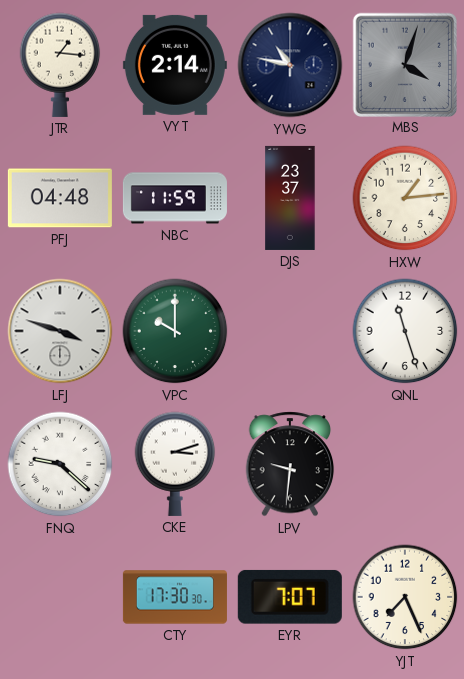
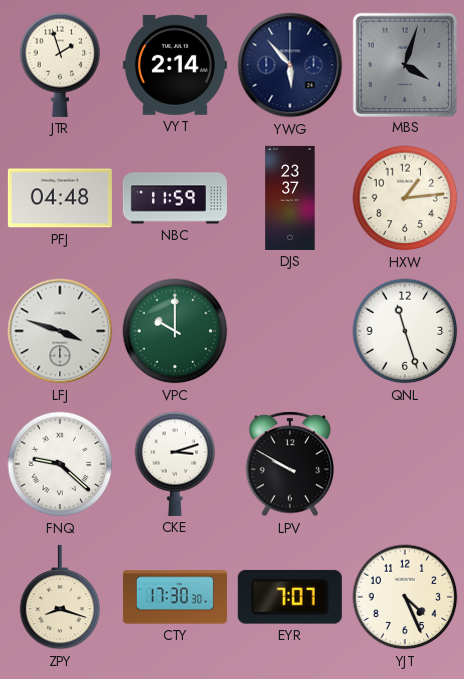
JTR: 1:16 -> 1:57
YWG: 10:47 -> 5:53
LPV: 9:31 -> 9:50
ZPY: none -> 8:18
YJT: 7:26 -> 4:26
